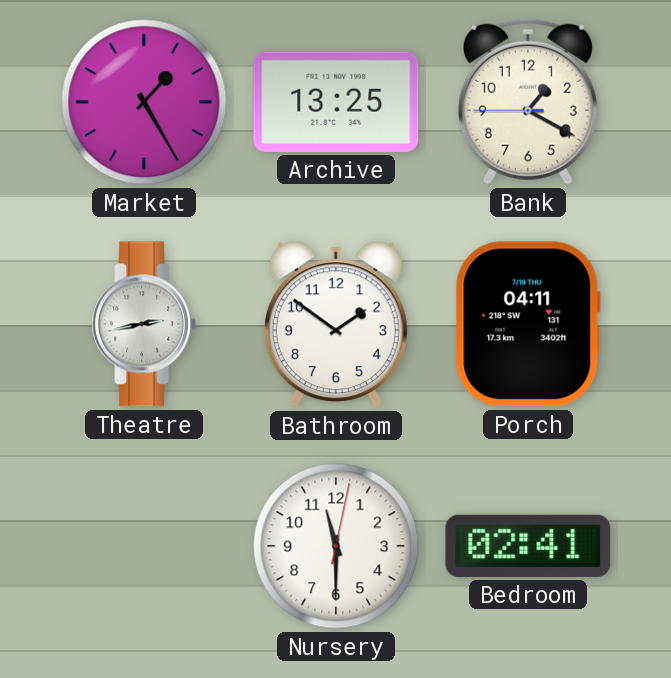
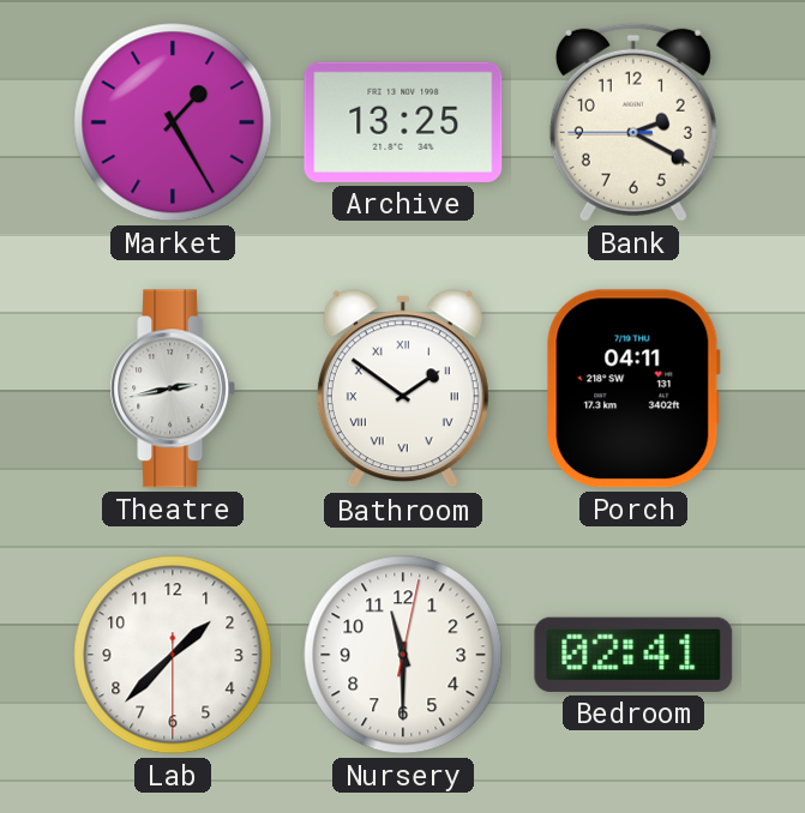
Bank: 1:19 -> 2:19
Bathroom numerals: Arabic -> Roman
Lab: none -> 1:37
